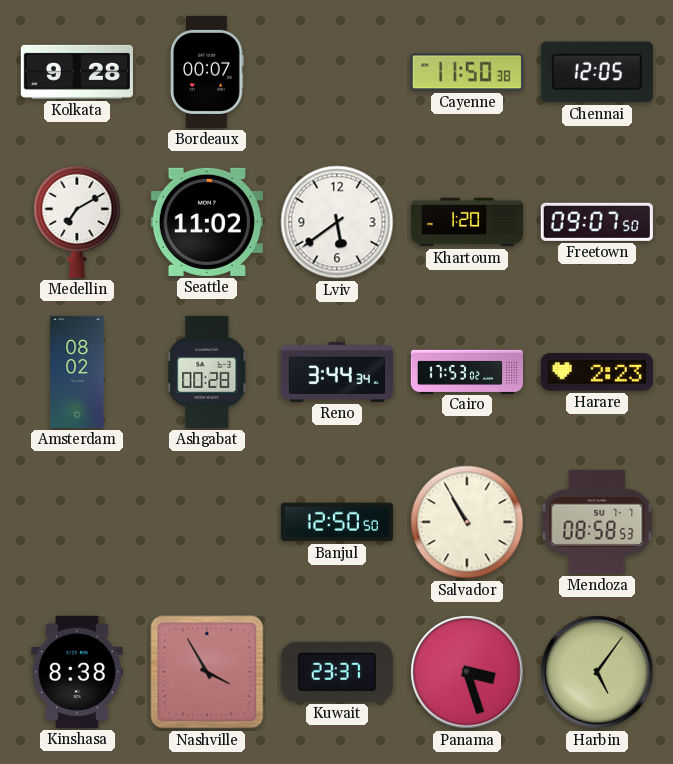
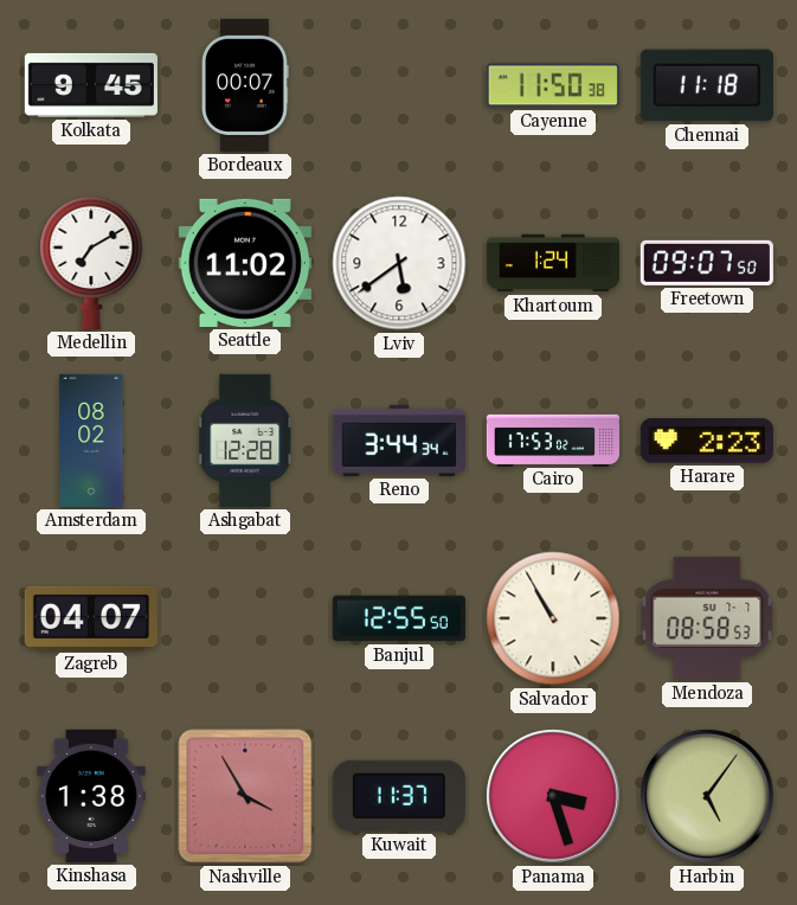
Kolkata: 9:28 -> 9:45
Chennai: 12:05 -> 11:18
Khartoum: 1:20 -> 1:24
Ashgabat: 00:28 -> 12:28
Zagreb: none -> 04:07
Banjul: 12:50 -> 12:55
Kinshasa: 8:38 -> 1:38
Kuwait: 23:37 -> 11:37
